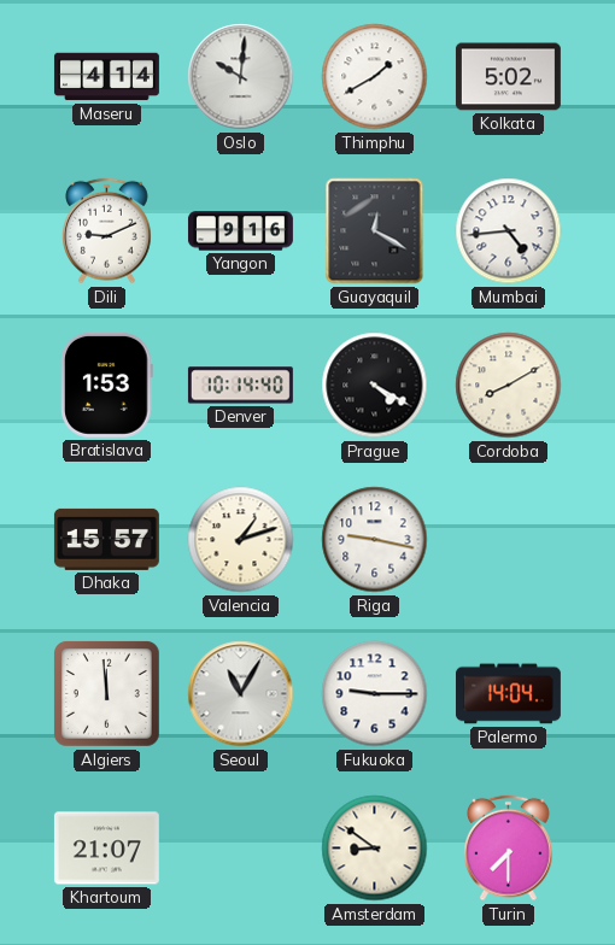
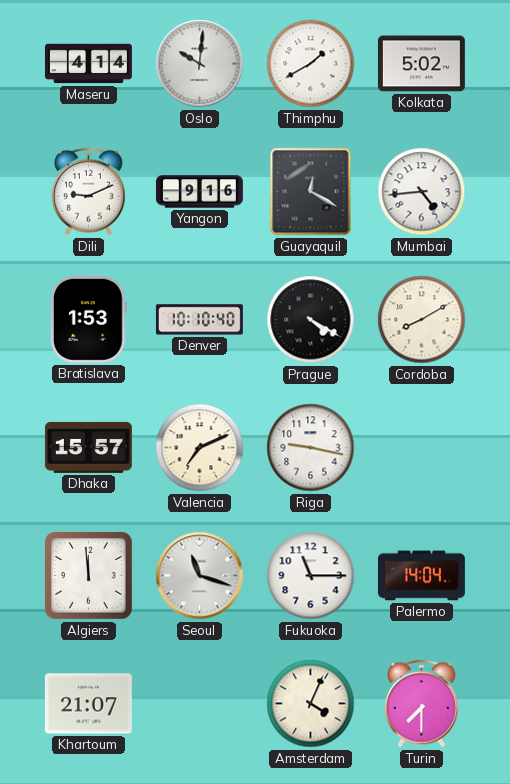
Denver: 10:14 -> 10:10
Valencia: 1:12 -> 7:11
Seoul: 11:05 -> 11:18
Fukuoka: 9:15 -> 11:15
Amsterdam: 8:51 -> 4:04
